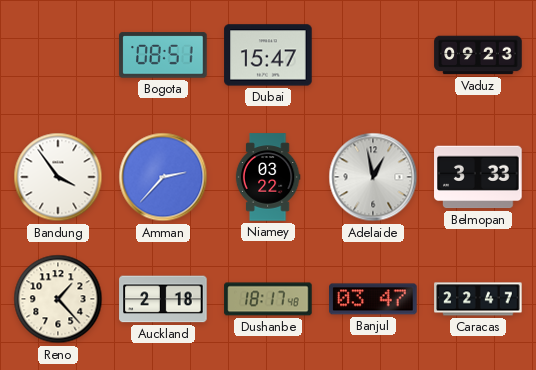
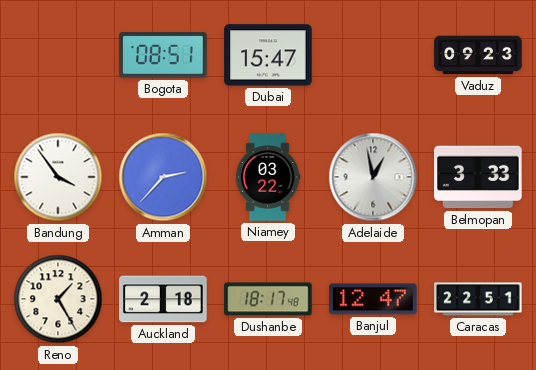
Reno: 1:23 -> 1:25
Banjul: 03:47 -> 12:47
Caracas: 22:47 -> 22:51
